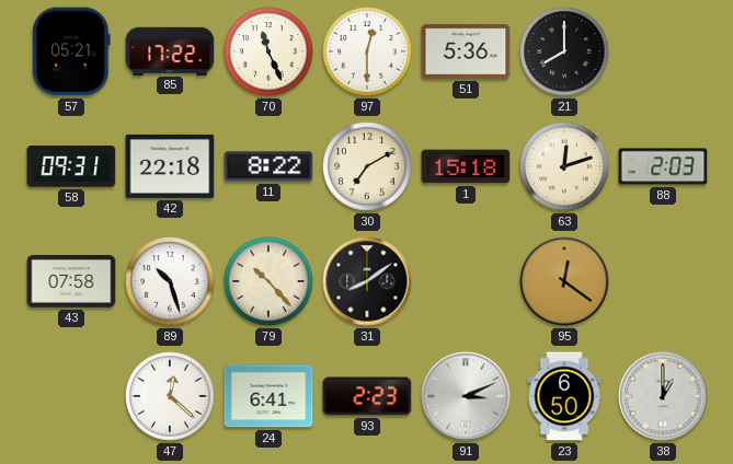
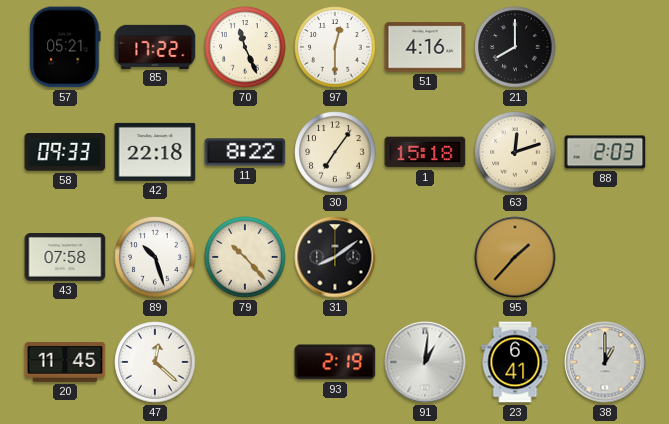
51: 5:36 -> 4:16
58: 09:31 -> 09:33
30: 7:10 -> 7:06
95: 12:21 -> 1:37
20: none -> 11:45
24: 6:41 -> none
93: 2:23 -> 2:19
91: 3:11 -> 1:01
23: 6:50 -> 6:41
